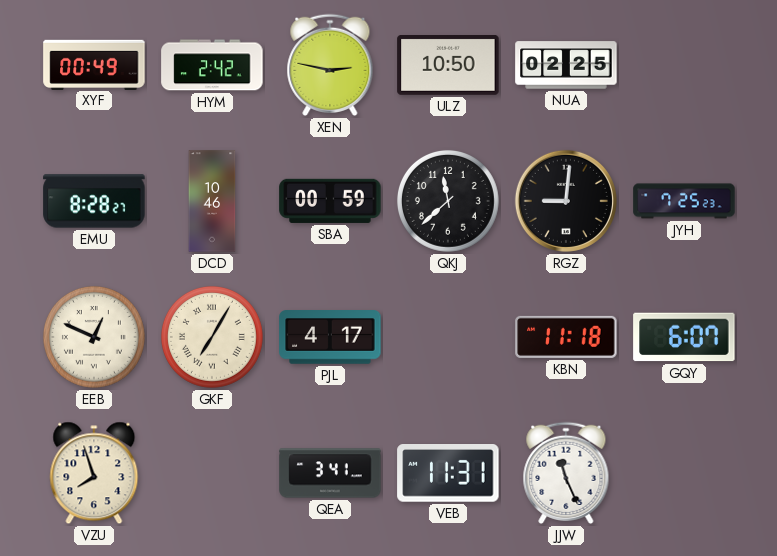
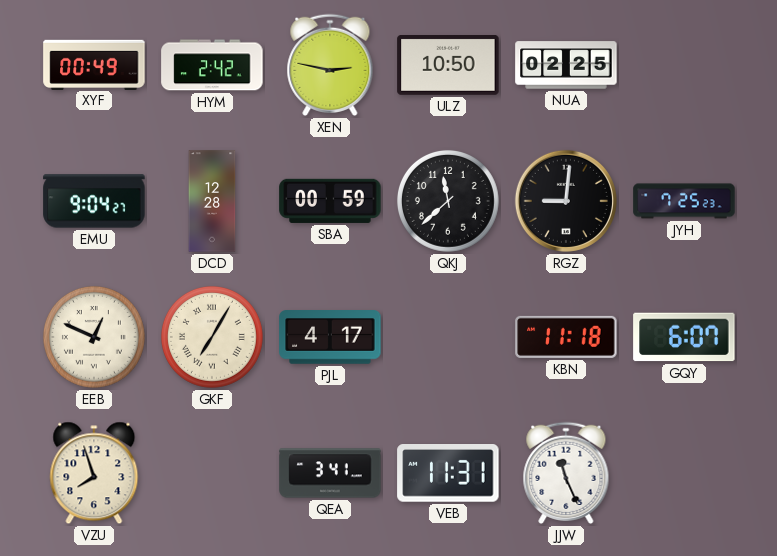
EMU: 8:28 -> 9:04
DCD: 10:46 -> 12:28
